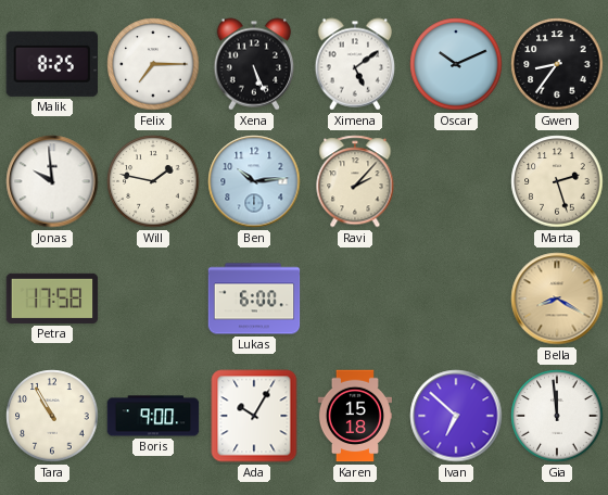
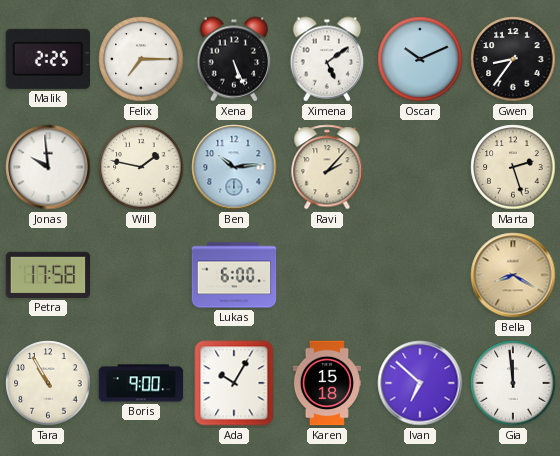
Malik: 8:25 -> 2:25
